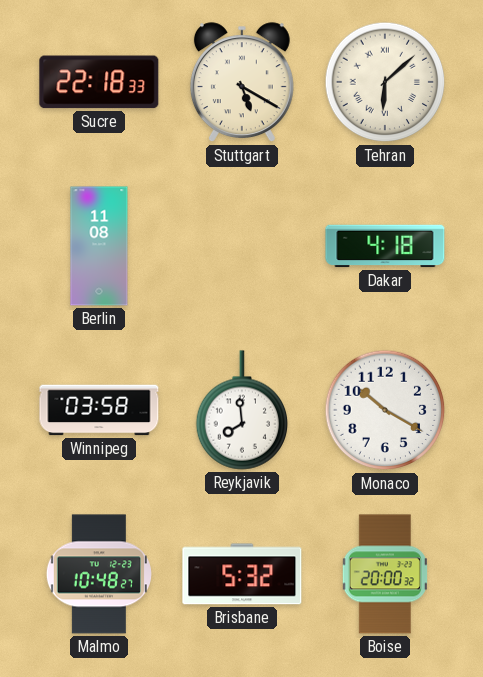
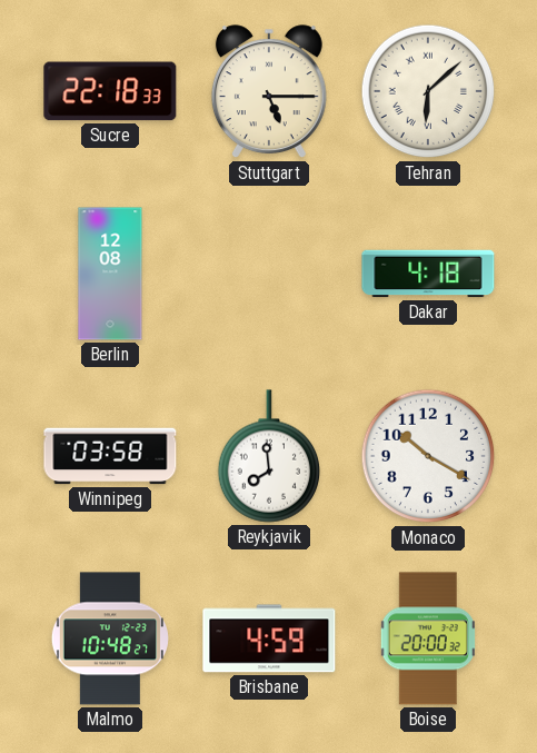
Stuttgart: 5:20 -> 5:15
Berlin: 11:08 -> 12:08
Brisbane: 5:32 -> 4:59
